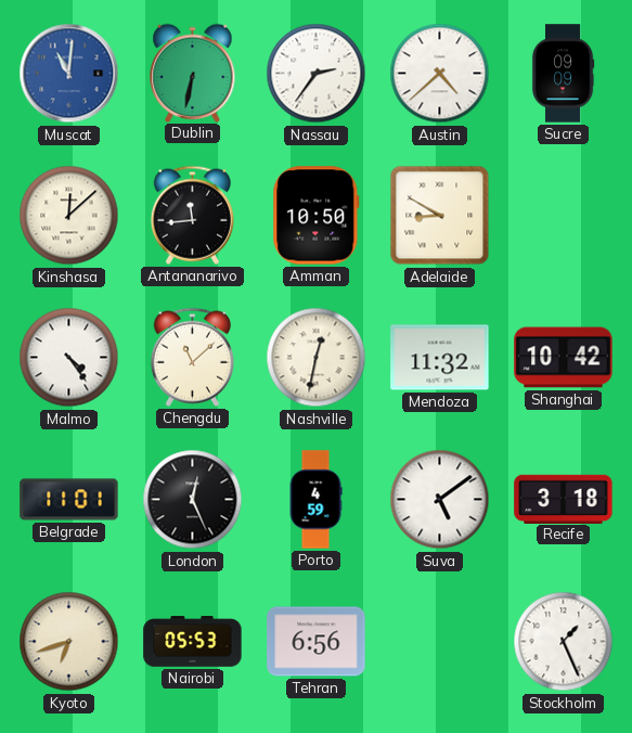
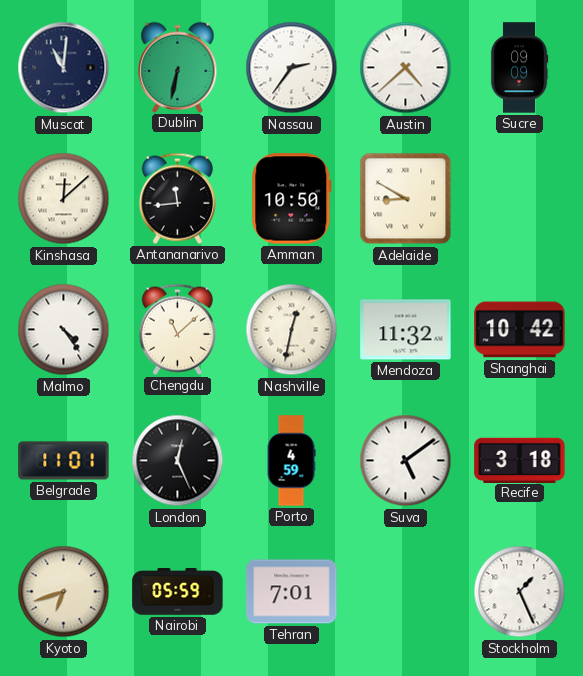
Muscat dial: blue -> navy
Nairobi: 05:53 -> 05:59
Tehran: 6:56 -> 7:01
